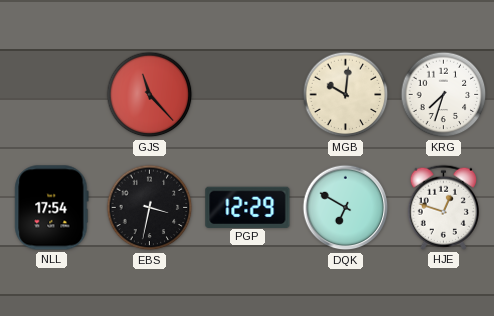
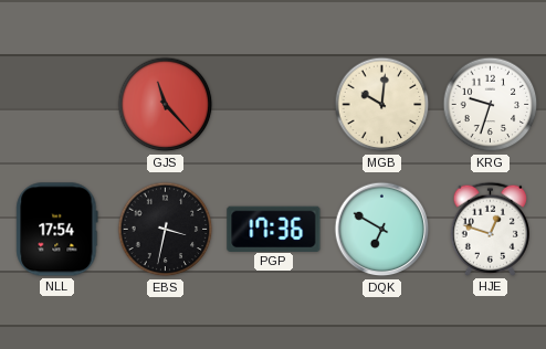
KRG: 7:33 -> 9:33
PGP: 12:29 -> 17:36
